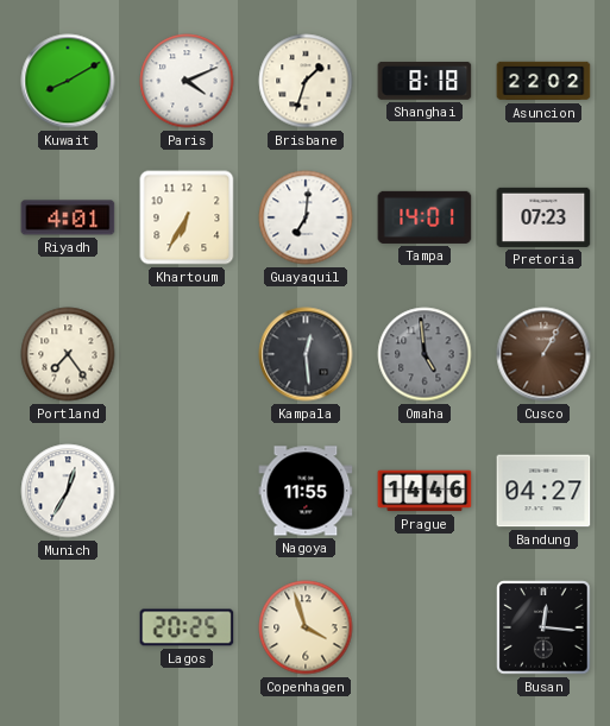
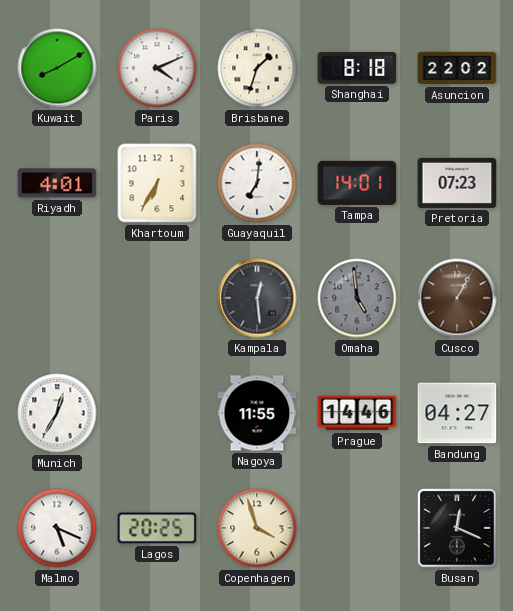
Portland: 7:24 -> none
Malmo: none -> 5:19
Busan: 12:16 -> 12:19
